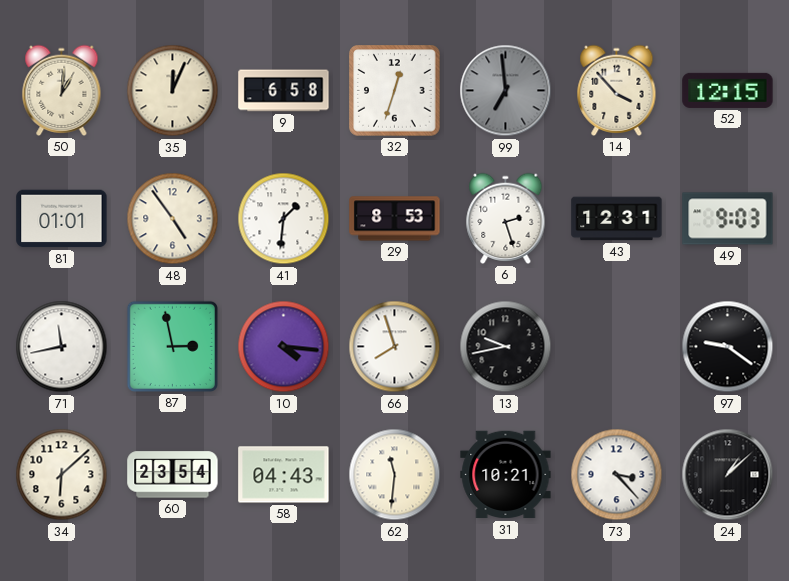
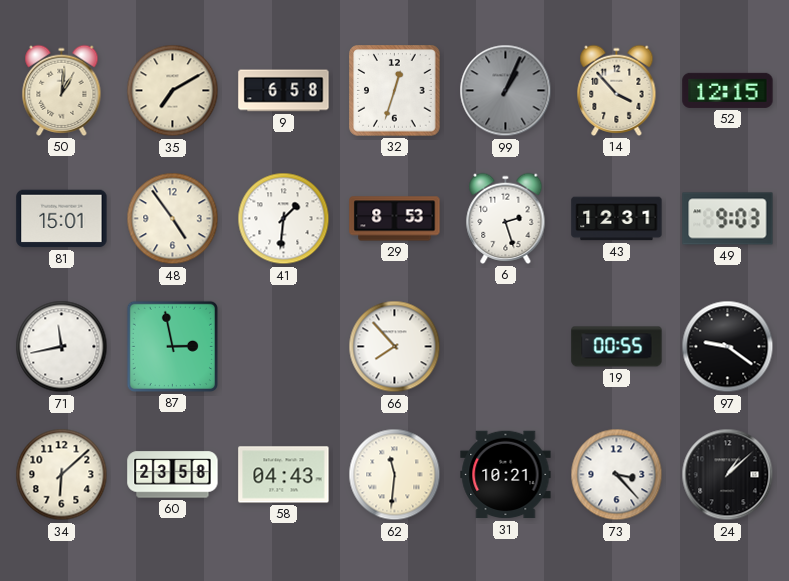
35: 12:04 -> 7:10
99: 6:59 -> 1:04
81: 01:01 -> 15:01
10: 4:16 -> none
66: 7:57 -> 7:53
13: 9:43 -> none
19: none -> 00:55
60: 23:54 -> 23:58
